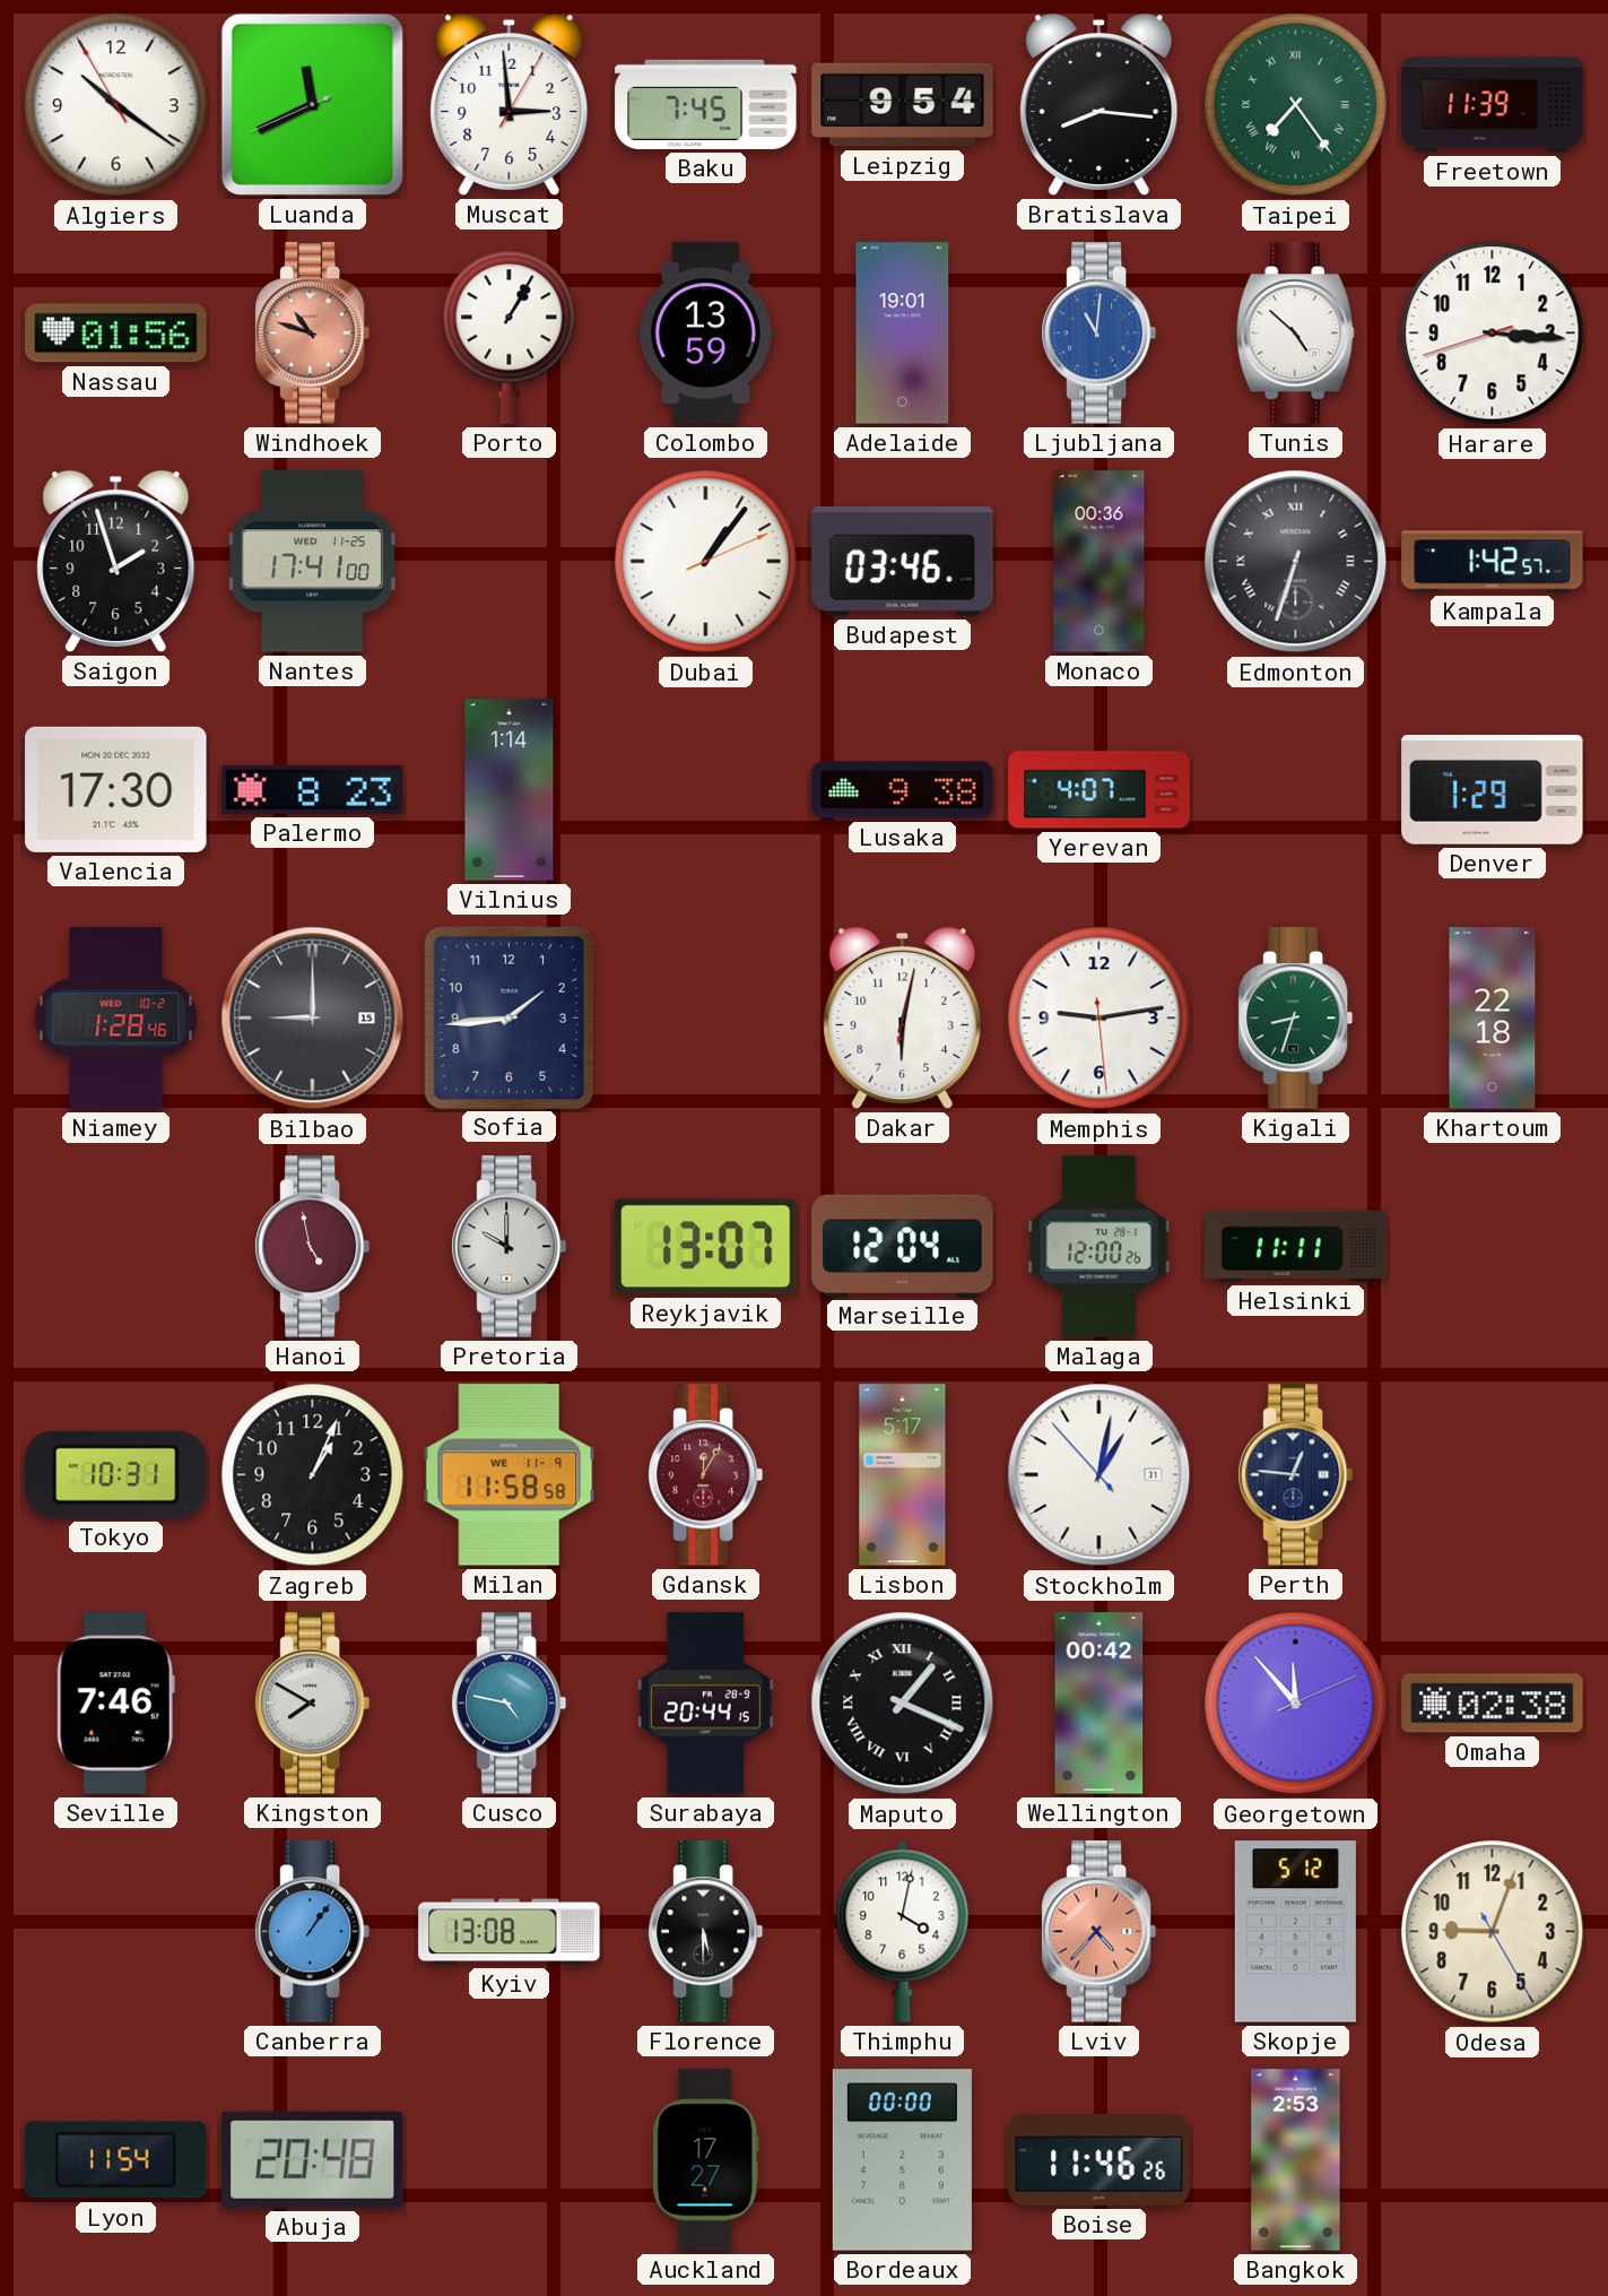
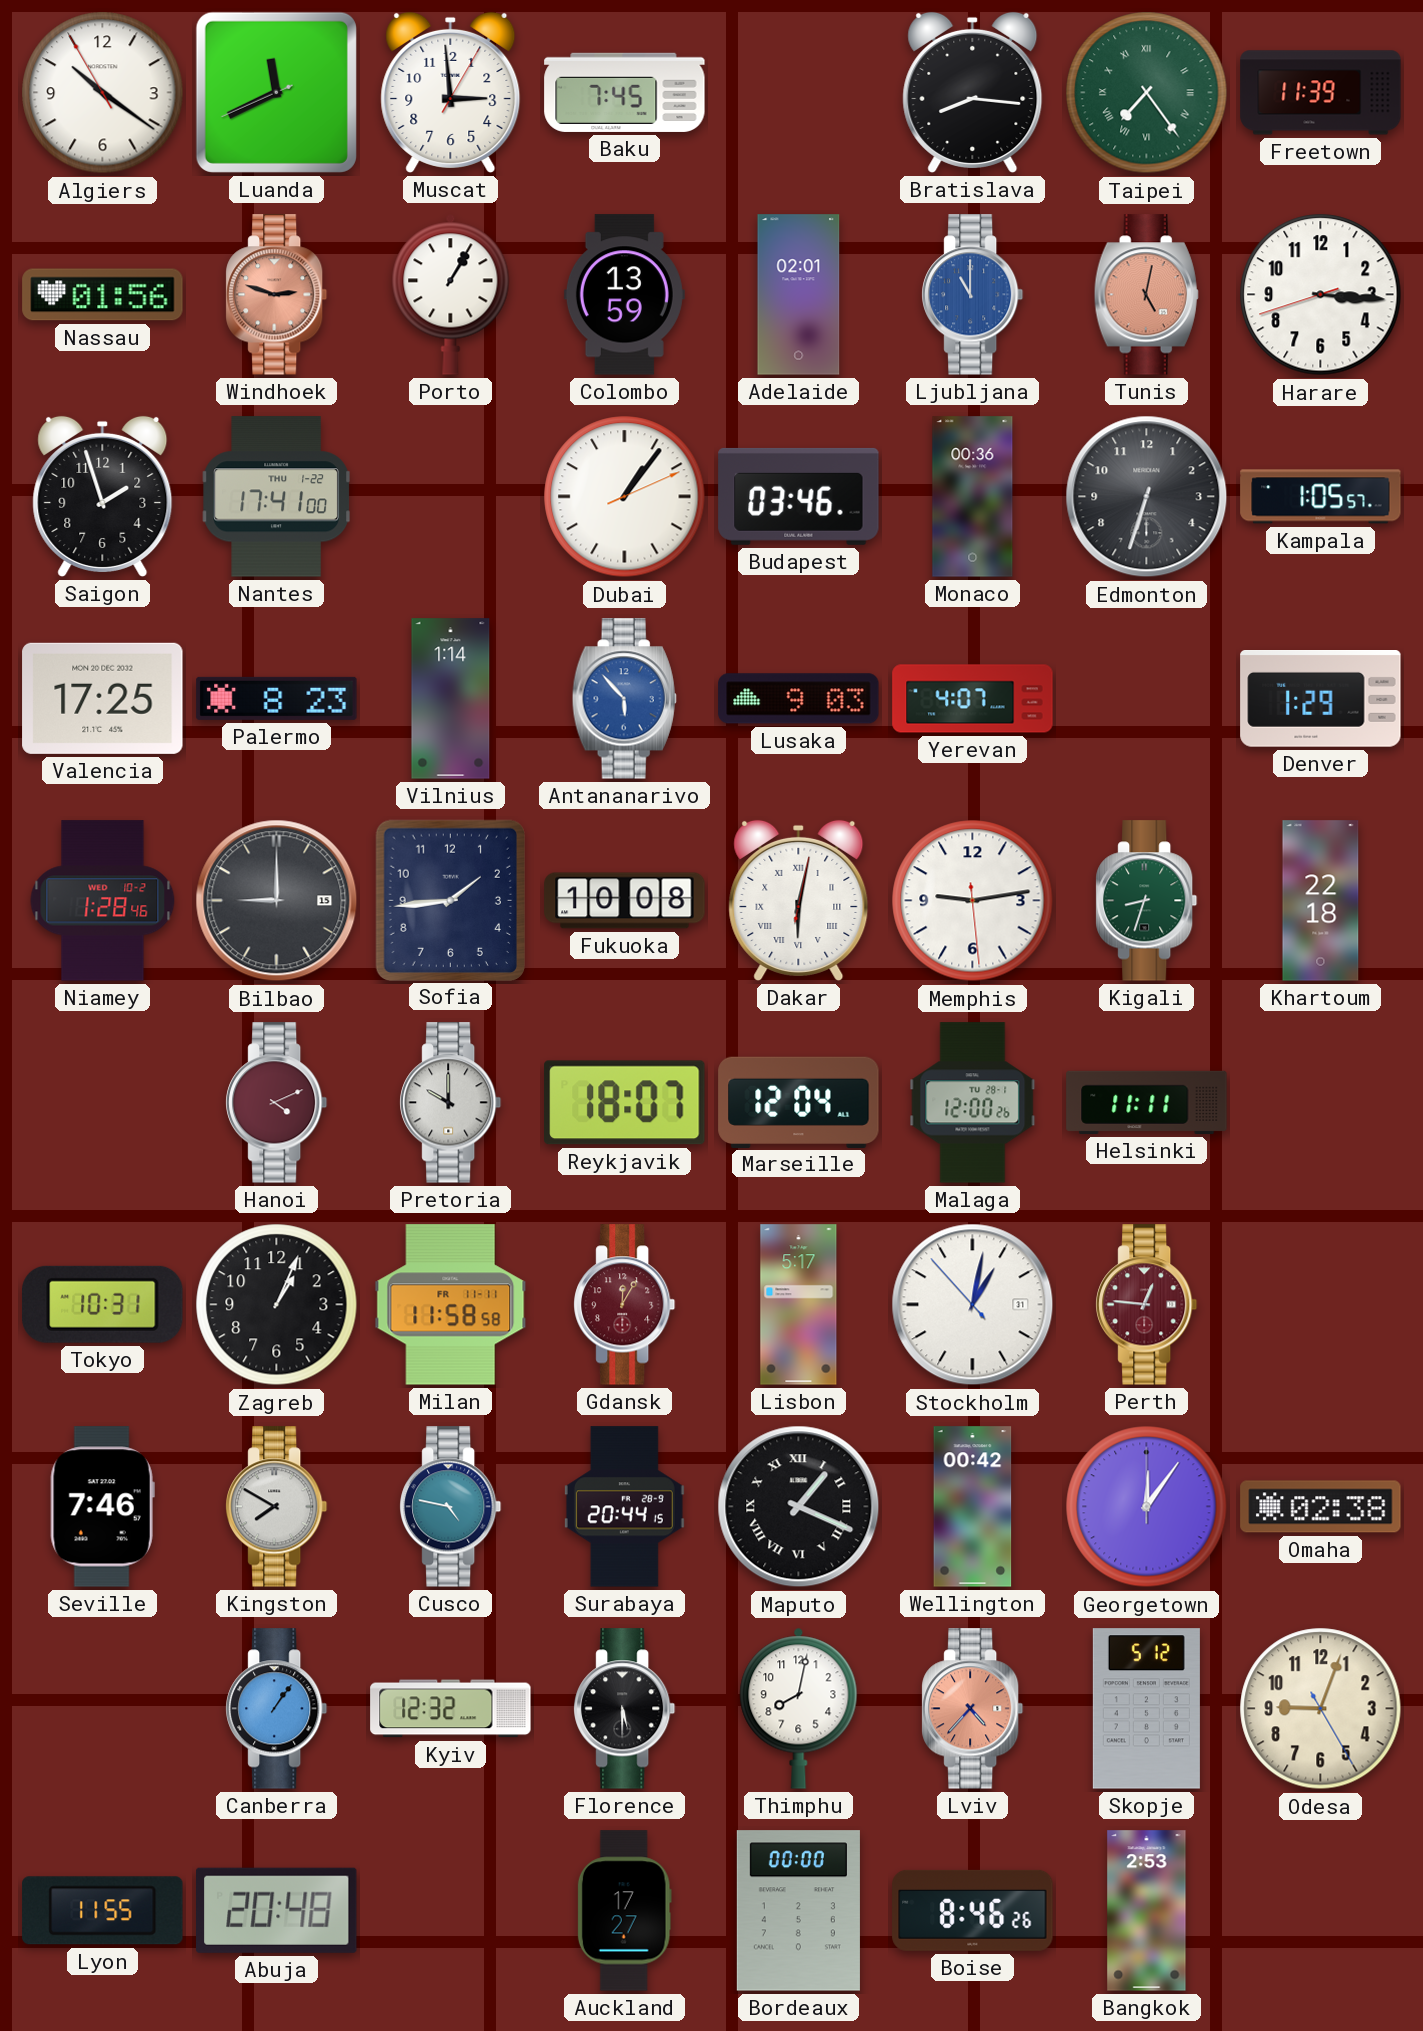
Leipzig: 9:54 -> none
Windhoek: 10:48 -> 2:48
Adelaide: 19:01 -> 02:01
Ljubljana: 11:01 -> 11:00
Tunis: 4:52 -> 5:02
Tunis dial: white -> salmon
Nantes date: WED 11-25 -> THU 1-22
Edmonton numerals: Roman -> Arabic
Kampala: 1:42 -> 1:05
Valencia: 17:30 -> 17:25
Antananarivo: none -> 5:53
Lusaka: 9:38 -> 9:03
Fukuoka: none -> 10:08
Dakar numerals: Arabic -> Roman
Hanoi: 4:58 -> 4:11
Reykjavik: 13:07 -> 18:07
Milan date: WE 11-9 -> FR 11-11
Perth dial: navy -> burgundy
Georgetown: 11:53 -> 12:06
Kyiv: 13:08 -> 12:32
Thimphu: 4:02 -> 8:02
Lyon: 11:54 -> 11:55
Boise: 11:46 -> 8:46
